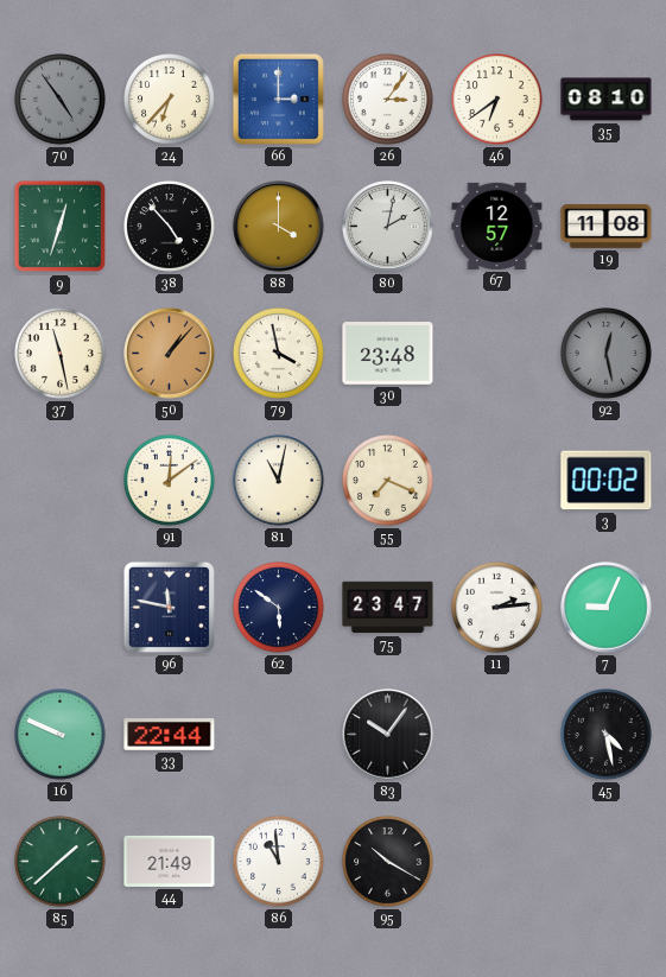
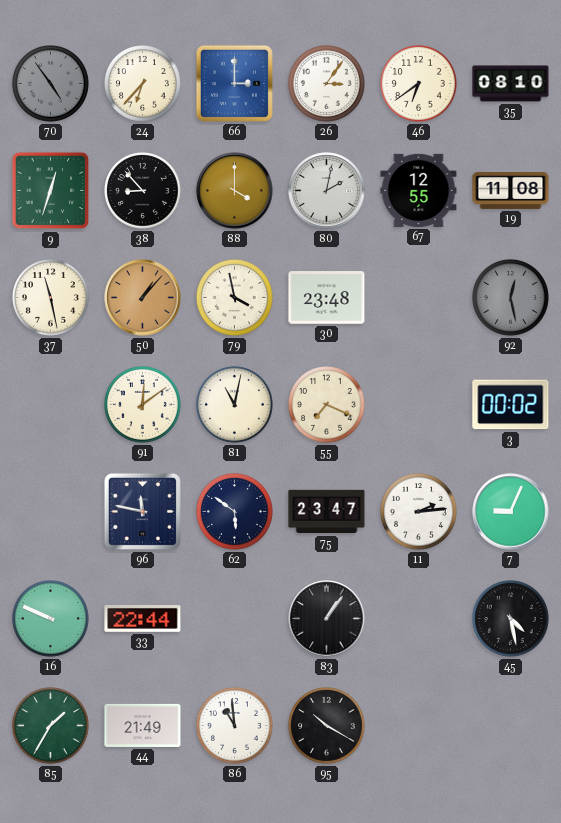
38: 4:53 -> 8:53
67: 12:57 -> 12:55
83: 10:06 -> 1:06
85: 1:38 -> 1:35
